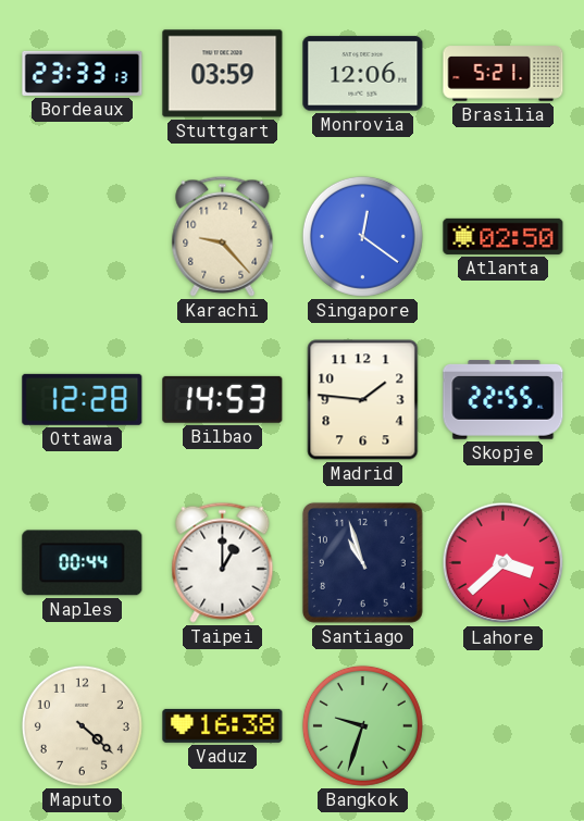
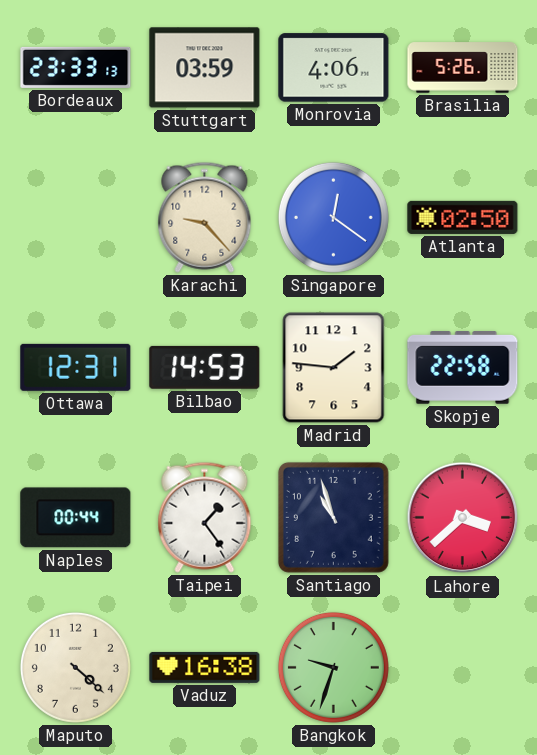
Monrovia: 12:06 -> 4:06
Brasilia: 5:21 -> 5:26
Ottawa: 12:28 -> 12:31
Skopje: 22:55 -> 22:58
Taipei: 1:00 -> 1:24
